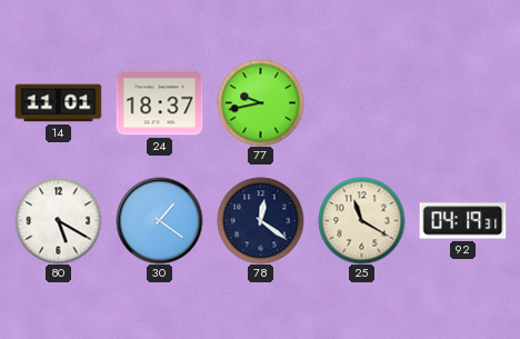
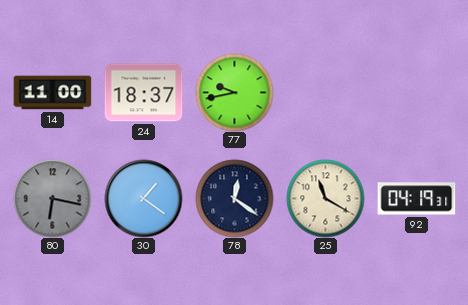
14: 11:01 -> 11:00
80: 5:20 -> 6:17
80 dial: white -> grey
